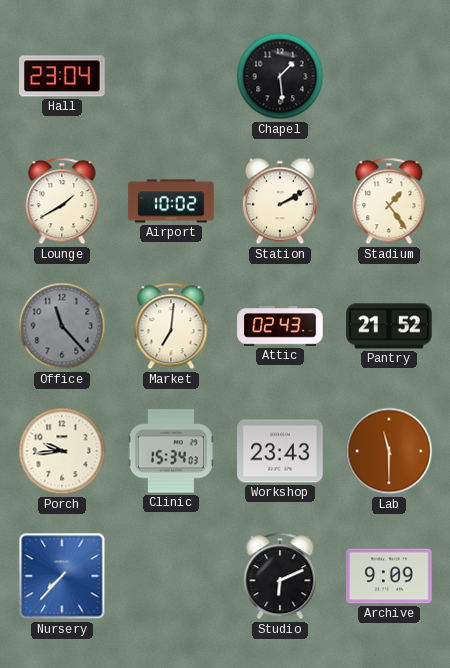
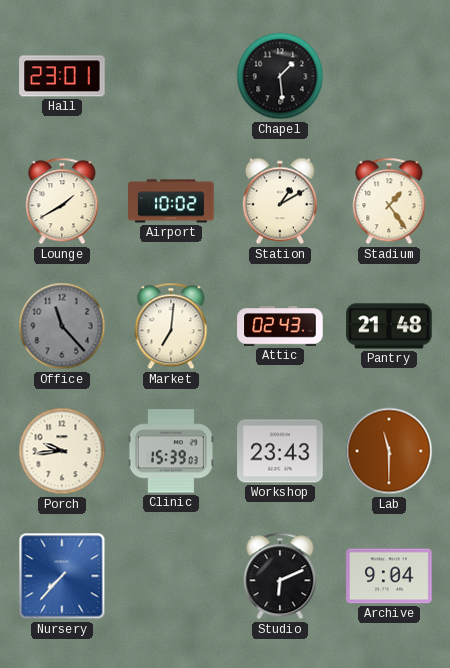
Hall: 23:04 -> 23:01
Station: 2:10 -> 1:10
Pantry: 21:52 -> 21:48
Clinic: 15:34 -> 15:39
Archive: 9:09 -> 9:04
